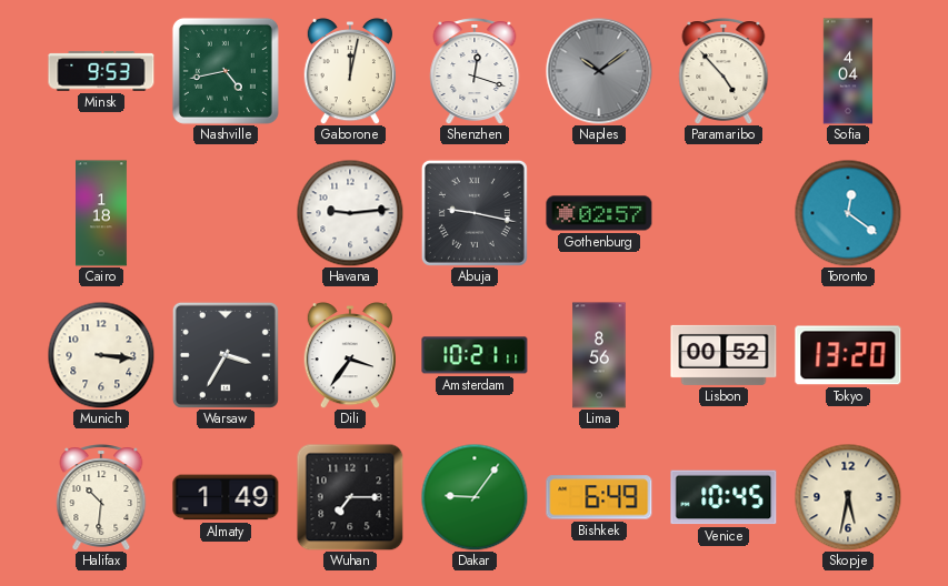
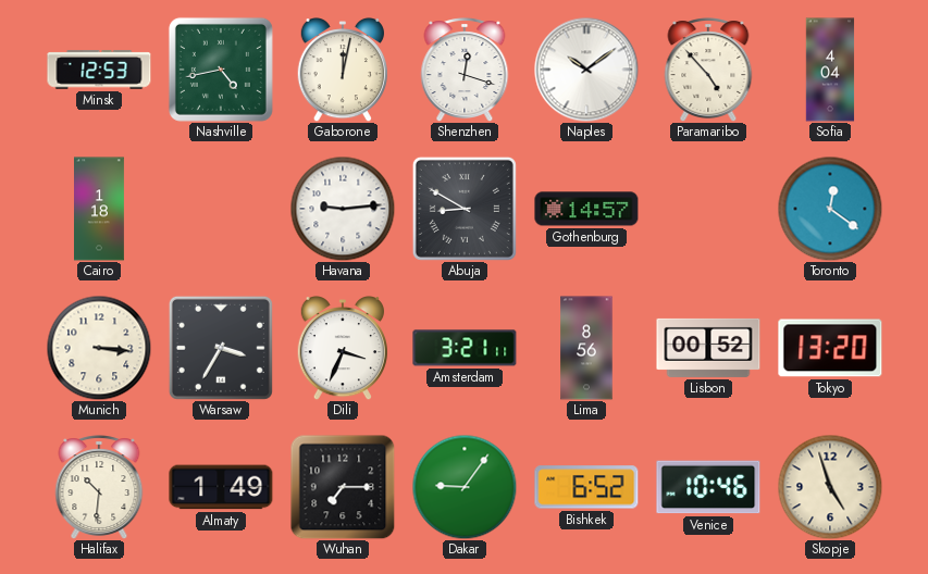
Minsk: 9:53 -> 12:53
Naples dial: grey -> white
Abuja: 9:17 -> 8:50
Gothenburg: 02:57 -> 14:57
Dili: 3:36 -> 3:34
Amsterdam: 10:21 -> 3:21
Bishkek: 6:49 -> 6:52
Venice: 10:45 -> 10:46
Skopje: 5:32 -> 4:57
